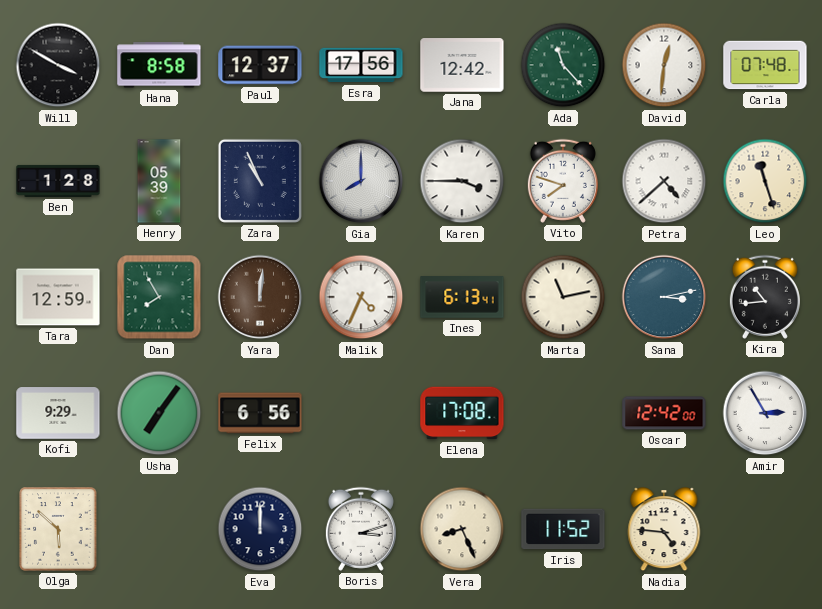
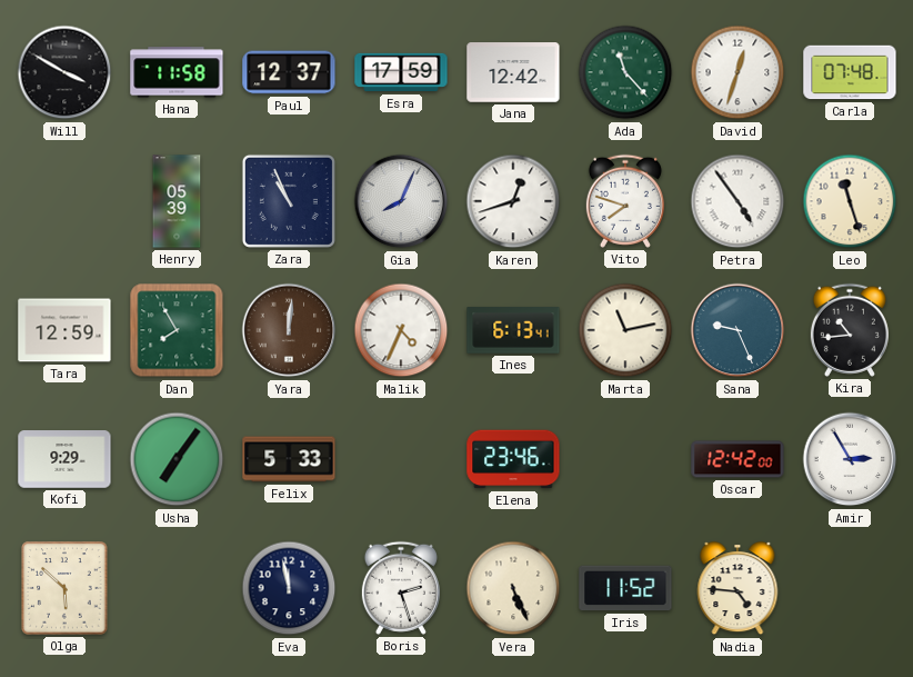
Hana: 8:58 -> 11:58
Esra: 17:56 -> 17:59
David: 12:31 -> 12:33
Ben: 1:28 -> none
Gia: 8:00 -> 8:04
Karen: 3:45 -> 12:42
Petra: 4:38 -> 4:54
Sana: 3:13 -> 9:26
Felix: 6:56 -> 5:33
Elena: 17:08 -> 23:46
Eva: 12:00 -> 11:58
Boris: 3:12 -> 2:27
Vera: 8:26 -> 5:26
